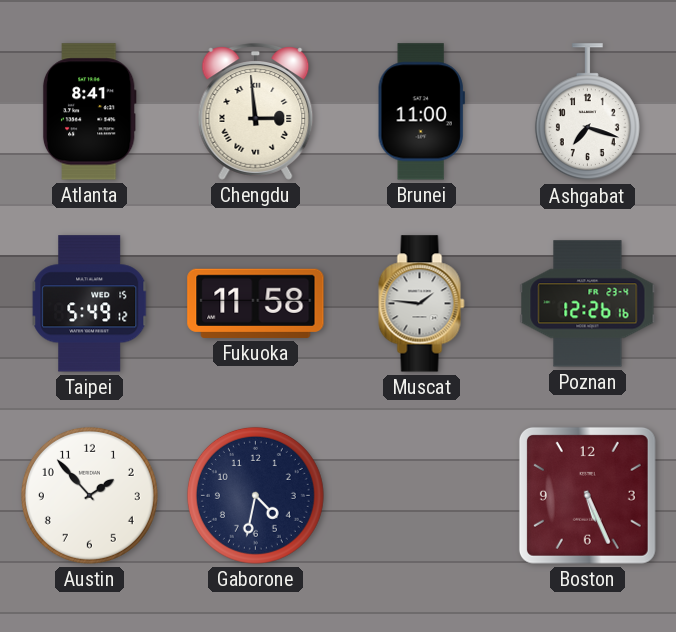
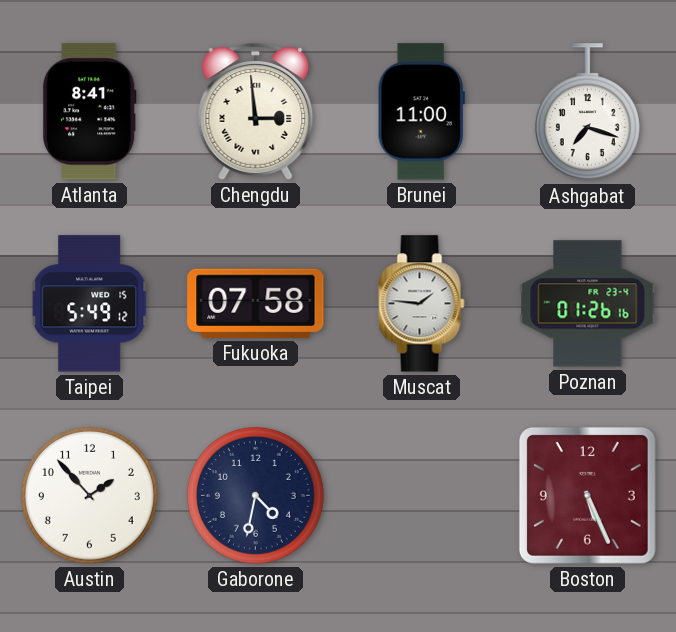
Fukuoka: 11:58 -> 07:58
Poznan: 12:26 -> 01:26
